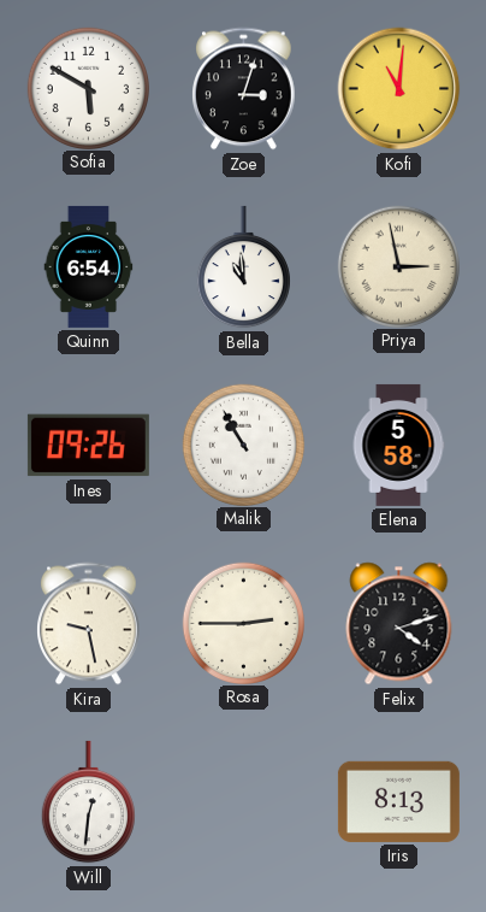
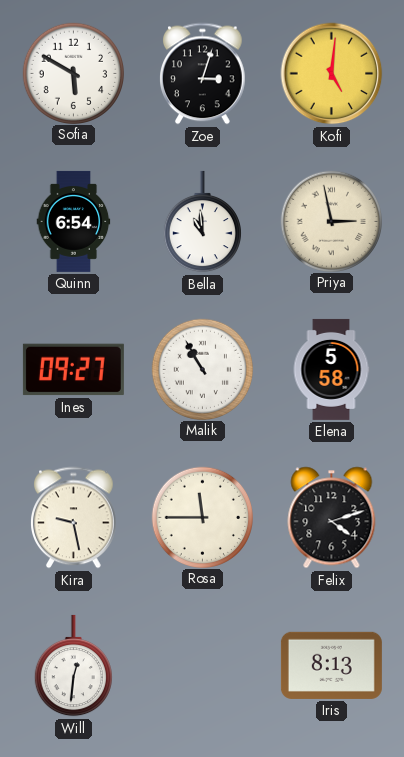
Kofi: 11:01 -> 5:01
Ines: 09:26 -> 09:27
Rosa: 2:45 -> 11:45
